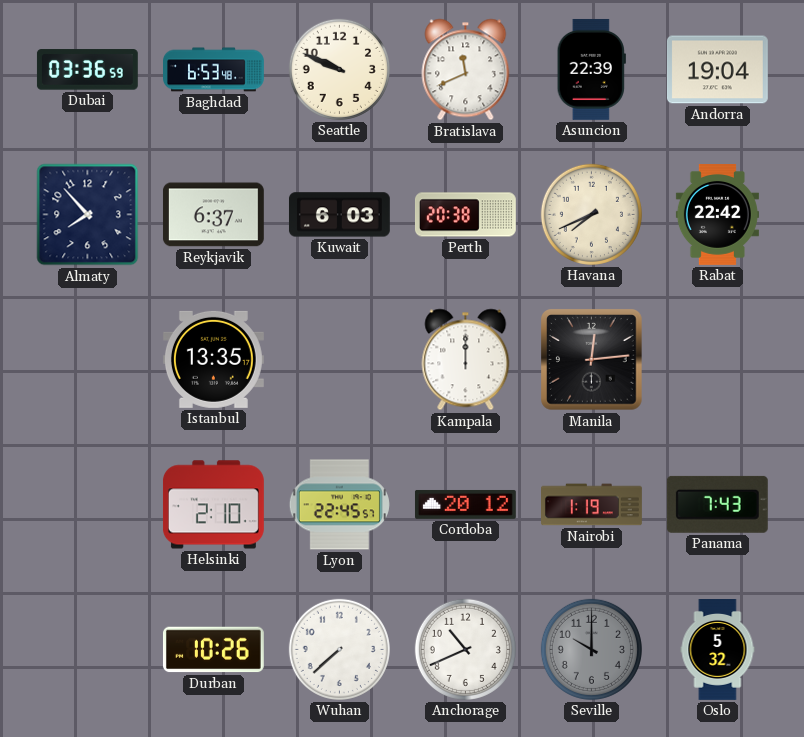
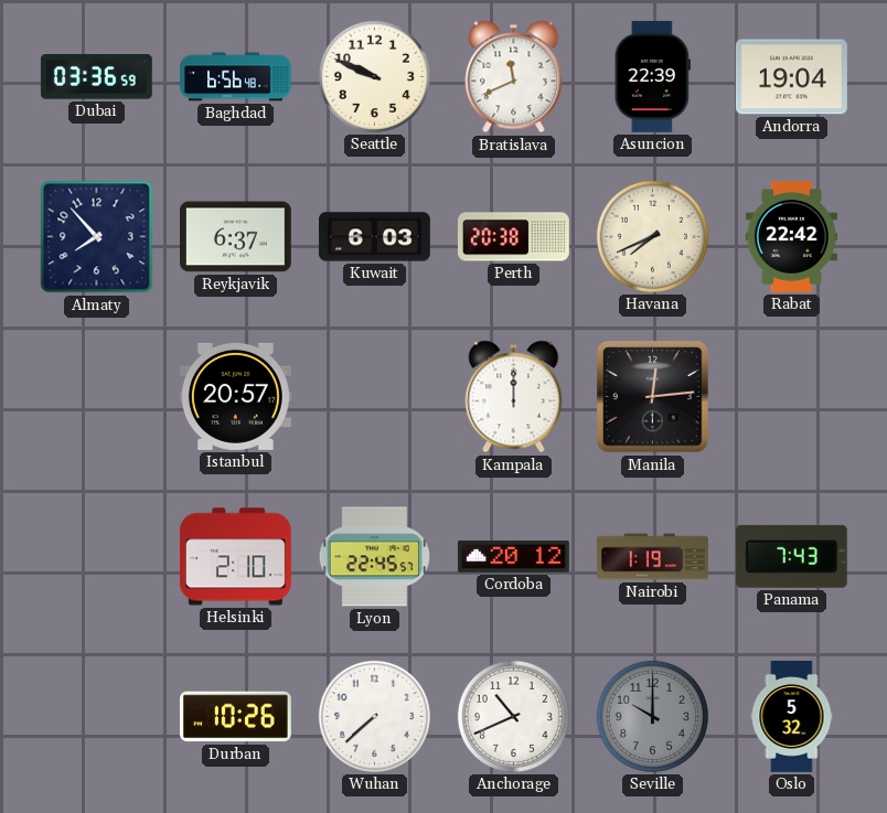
Baghdad: 6:53 -> 6:56
Istanbul: 13:35 -> 20:57
